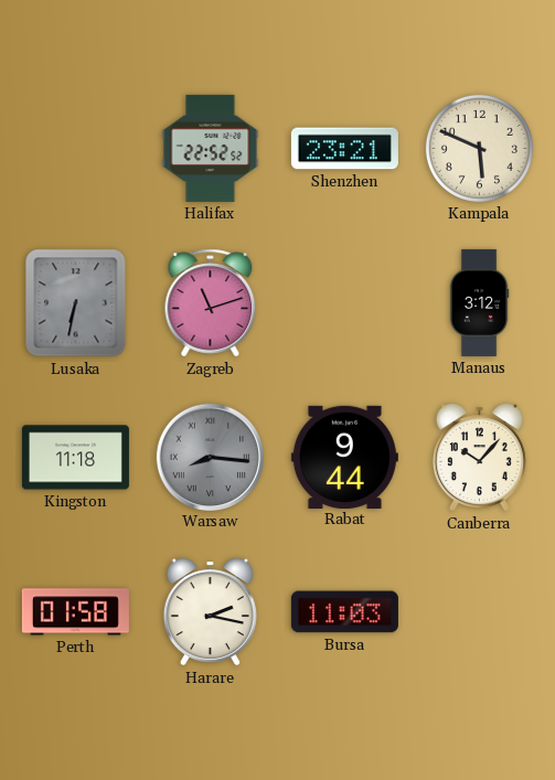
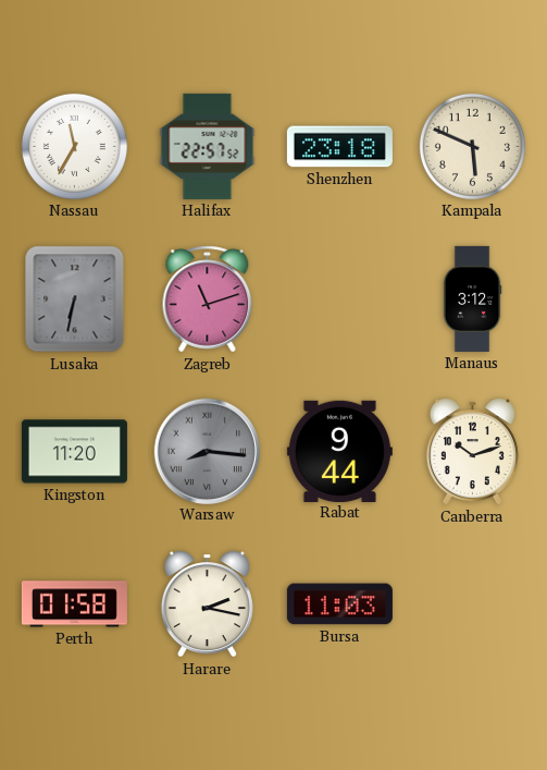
Nassau: none -> 11:35
Halifax: 22:52 -> 22:57
Shenzhen: 23:21 -> 23:18
Kingston: 11:18 -> 11:20
Canberra: 10:07 -> 10:12
